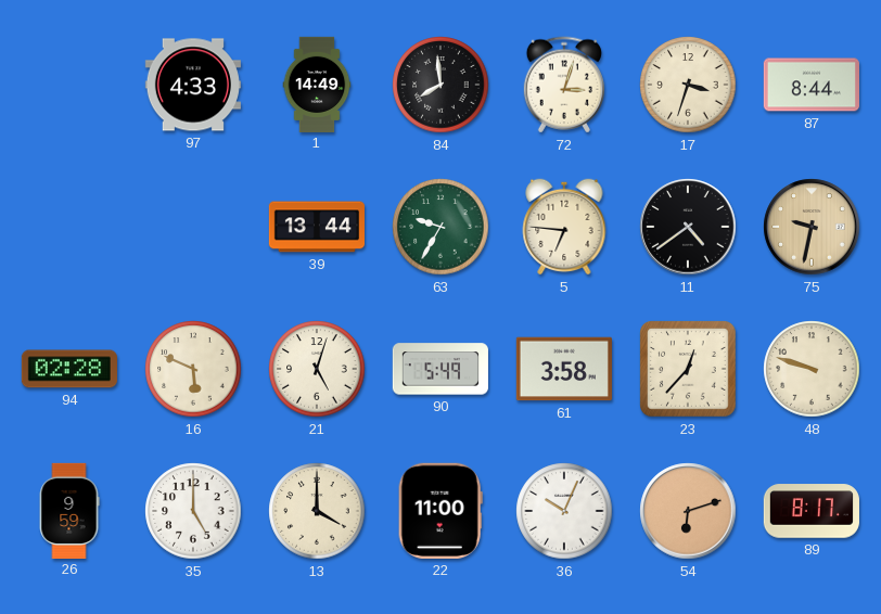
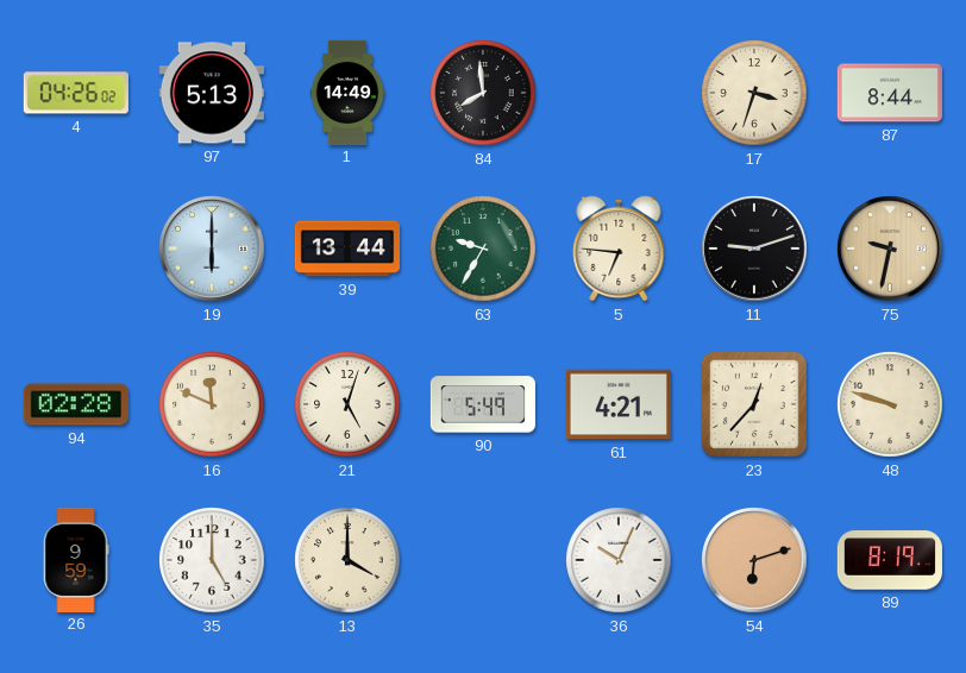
4: none -> 04:26
97: 4:33 -> 5:13
72: 3:03 -> none
19: none -> 6:00
11: 4:39 -> 9:12
16: 5:49 -> 11:49
61: 3:58 -> 4:21
22: 11:00 -> none
89: 8:17 -> 8:19
